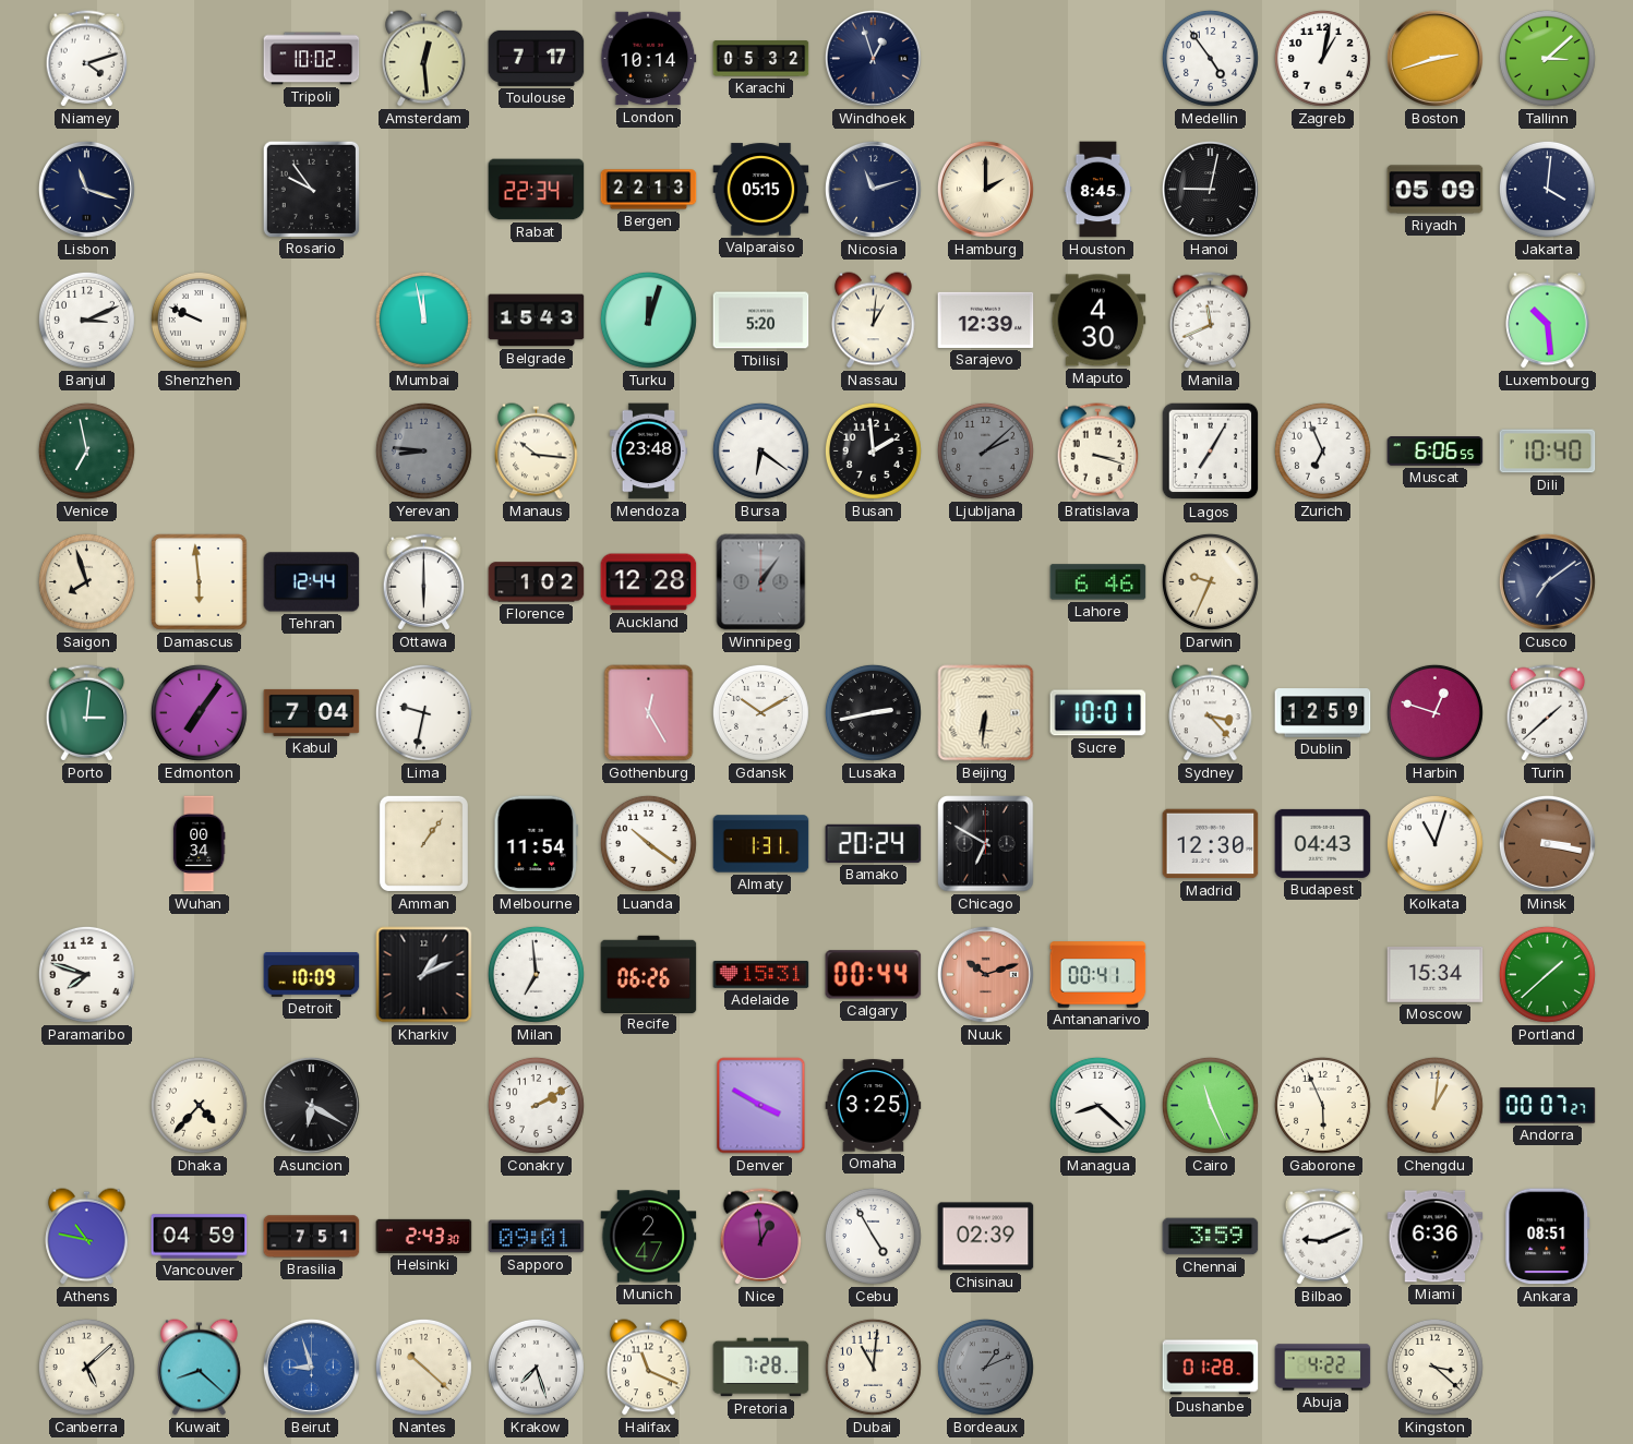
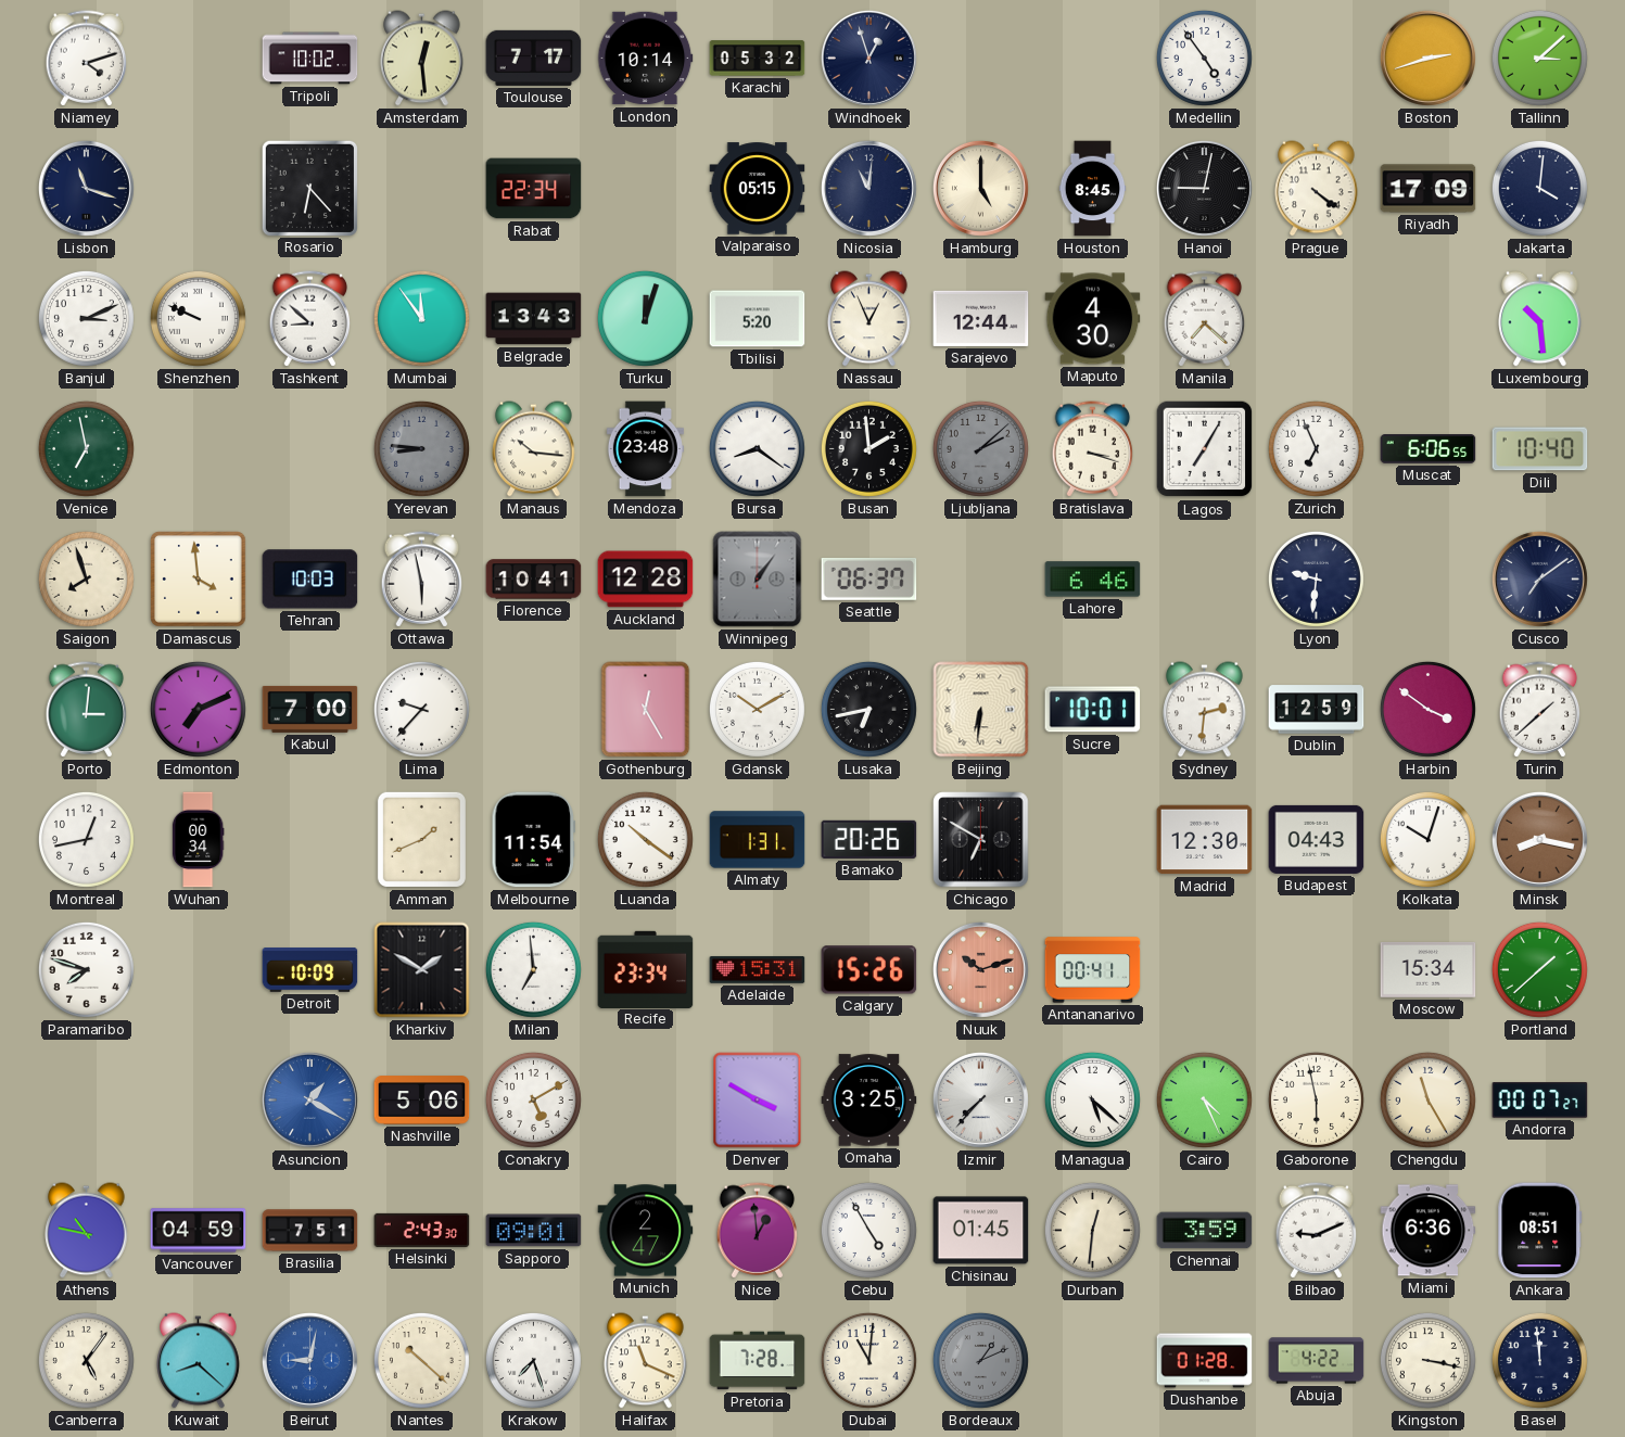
Zagreb: 1:02 -> none
Rosario: 9:54 -> 6:23
Bergen: 22:13 -> none
Nicosia: 11:12 -> 11:01
Hamburg: 2:00 -> 5:00
Prague: none -> 4:21
Riyadh: 05:09 -> 17:09
Tashkent: none -> 8:52
Mumbai: 11:58 -> 11:54
Belgrade: 15:43 -> 13:43
Nassau: 1:01 -> 12:56
Sarajevo: 12:39 -> 12:44
Manila: 11:41 -> 7:22
Bursa: 6:21 -> 8:21
Damascus: 5:59 -> 3:59
Tehran: 12:44 -> 10:03
Ottawa: 6:00 -> 5:58
Florence: 1:02 -> 10:41
Seattle: none -> 06:37
Darwin: 9:34 -> none
Lyon: none -> 9:31
Edmonton: 7:06 -> 7:11
Kabul: 7:04 -> 7:00
Lima: 9:32 -> 9:37
Lusaka: 2:43 -> 6:43
Sydney: 3:23 -> 2:31
Harbin: 12:48 -> 3:51
Montreal: none -> 12:43
Amman: 1:06 -> 1:41
Bamako: 20:24 -> 20:26
Kolkata: 11:03 -> 10:03
Minsk: 3:17 -> 8:17
Kharkiv: 1:11 -> 1:50
Recife: 06:26 -> 23:34
Calgary: 00:44 -> 15:26
Dhaka: 4:37 -> none
Asuncion: 6:20 -> 1:20
Asuncion dial: black -> blue
Nashville: none -> 5:06
Conakry: 2:10 -> 5:10
Izmir: none -> 7:37
Managua: 8:22 -> 5:22
Cairo: 11:26 -> 4:26
Gaborone: 5:56 -> 5:58
Chengdu: 1:01 -> 11:25
Chisinau: 02:39 -> 01:45
Durban: none -> 12:31
Canberra: 5:08 -> 5:06
Beirut: 8:57 -> 9:02
Kingston: 3:22 -> 3:17
Basel: none -> 11:59
